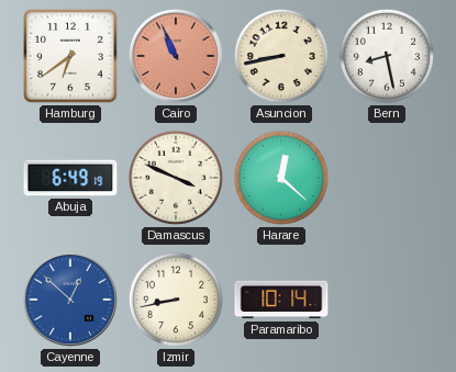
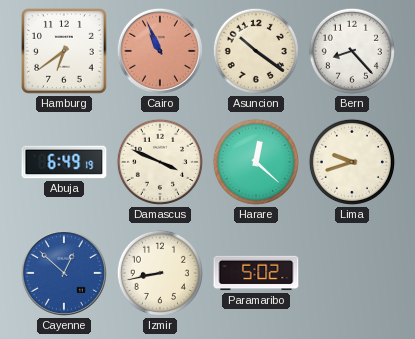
Asuncion: 8:43 -> 10:21
Bern: 8:28 -> 8:23
Lima: none -> 9:42
Paramaribo: 10:14 -> 5:02
